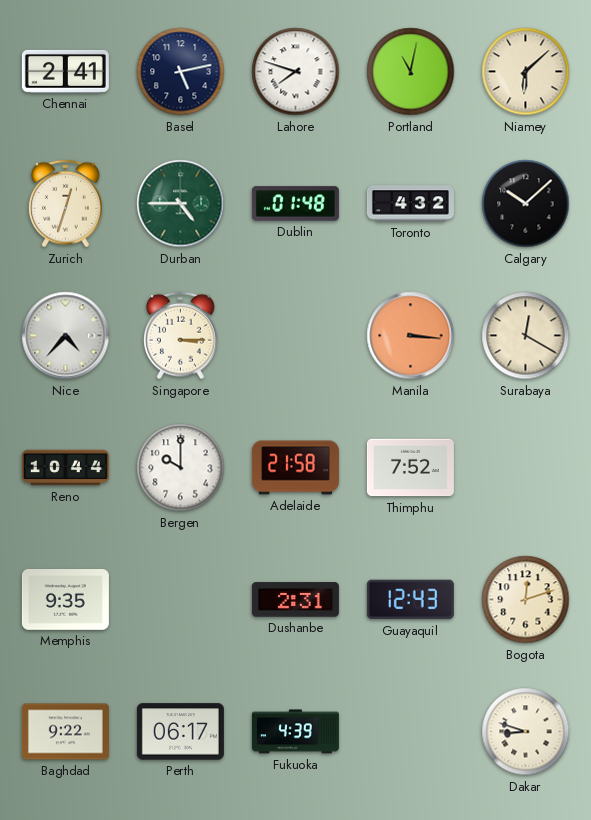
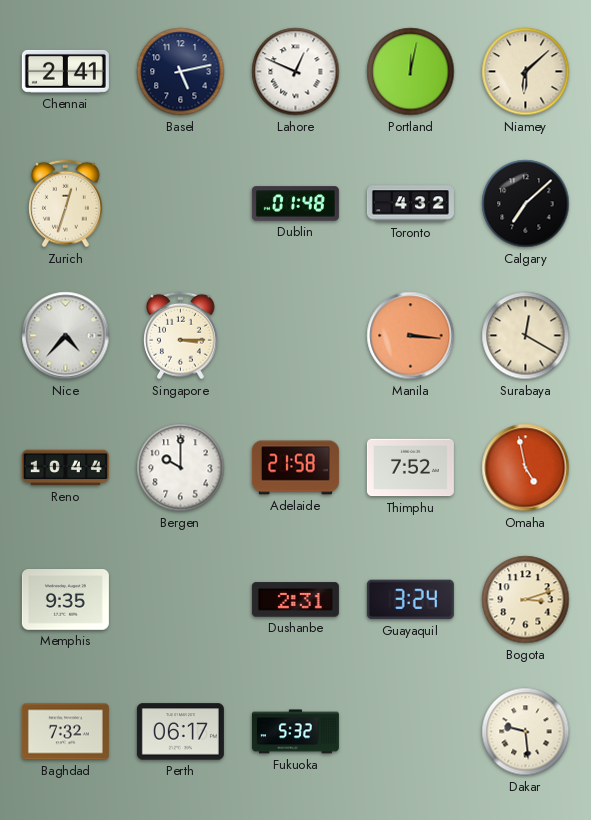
Lahore: 7:48 -> 12:49
Portland: 11:02 -> 12:02
Durban: 4:45 -> none
Calgary: 10:08 -> 7:08
Omaha: none -> 4:58
Guayaquil: 12:43 -> 3:24
Bogota: 12:12 -> 3:12
Baghdad: 9:22 -> 7:32
Fukuoka: 4:39 -> 5:32
Dakar: 8:48 -> 9:29
